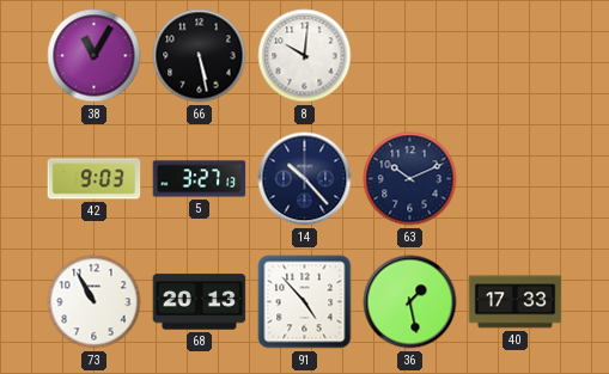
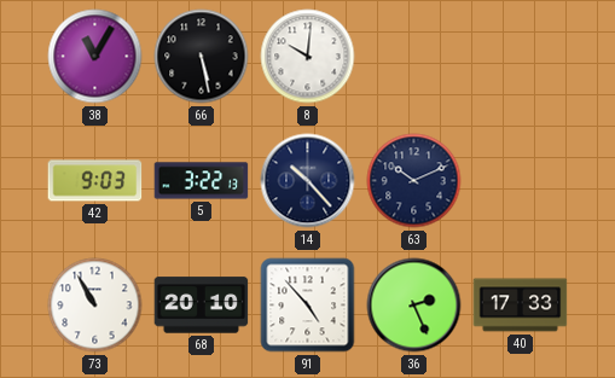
5: 3:27 -> 3:22
68: 20:13 -> 20:10
36: 1:28 -> 2:26
